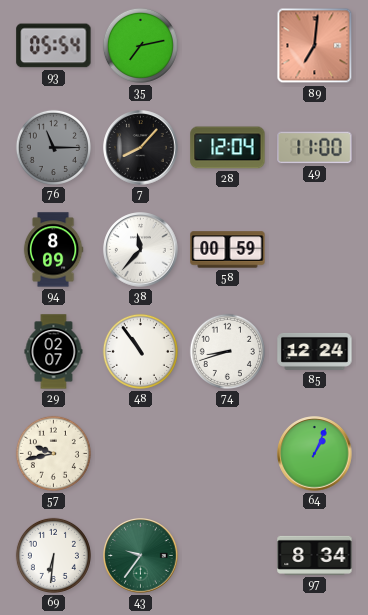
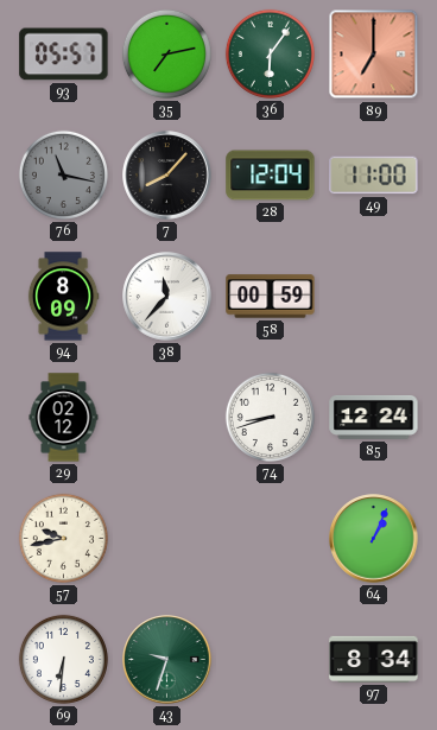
93: 05:54 -> 05:57
36: none -> 6:06
89: 7:01 -> 7:00
76: 11:15 -> 11:17
29: 02:07 -> 02:12
48: 10:54 -> none
43: 9:36 -> 9:33
